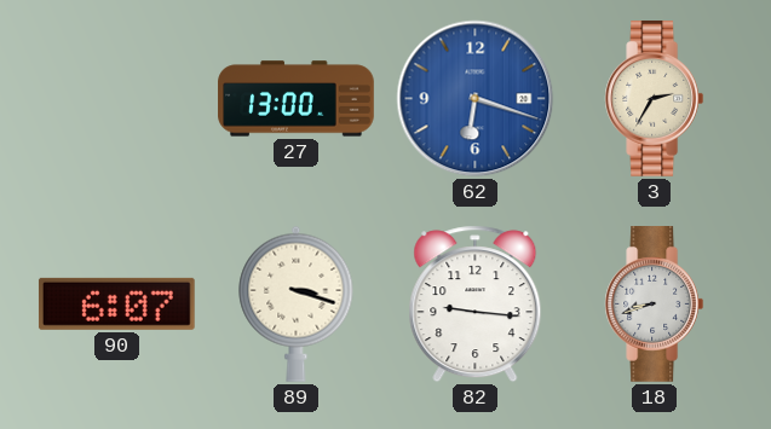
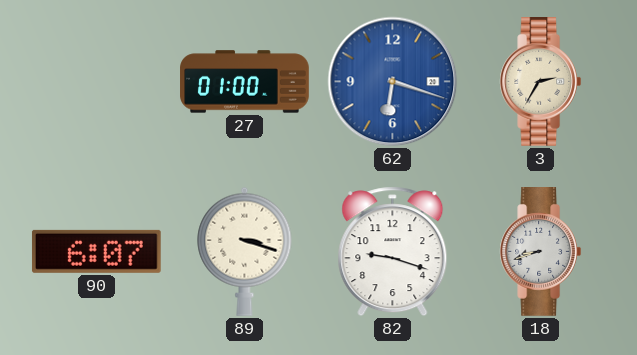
27: 13:00 -> 01:00
82: 9:16 -> 9:18
